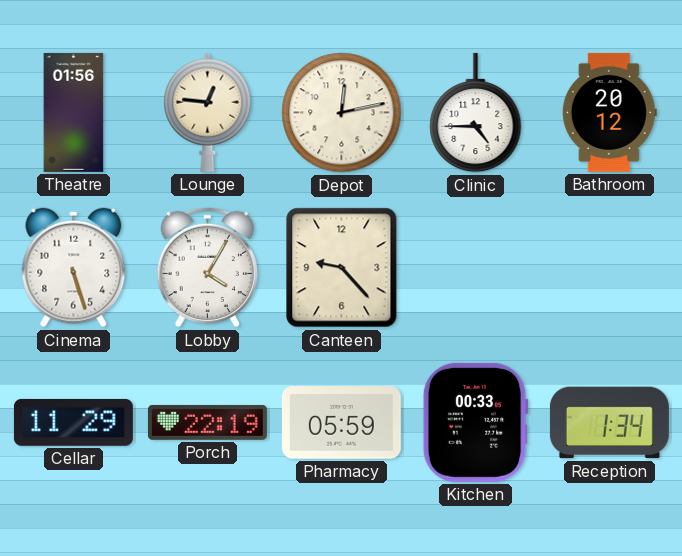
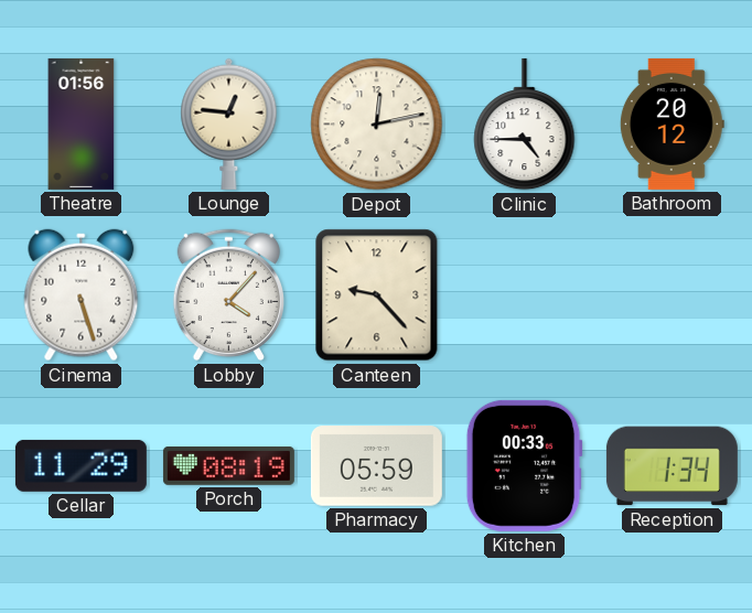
Lobby: 4:05 -> 4:07
Porch: 22:19 -> 08:19
